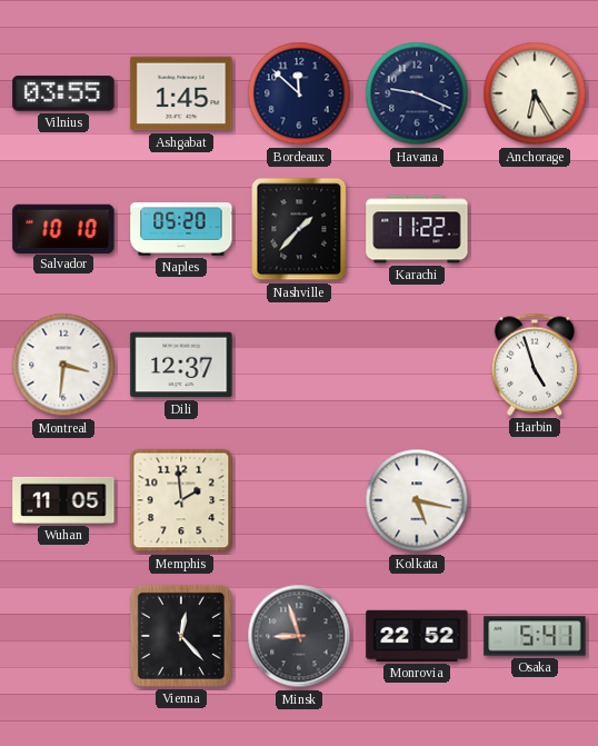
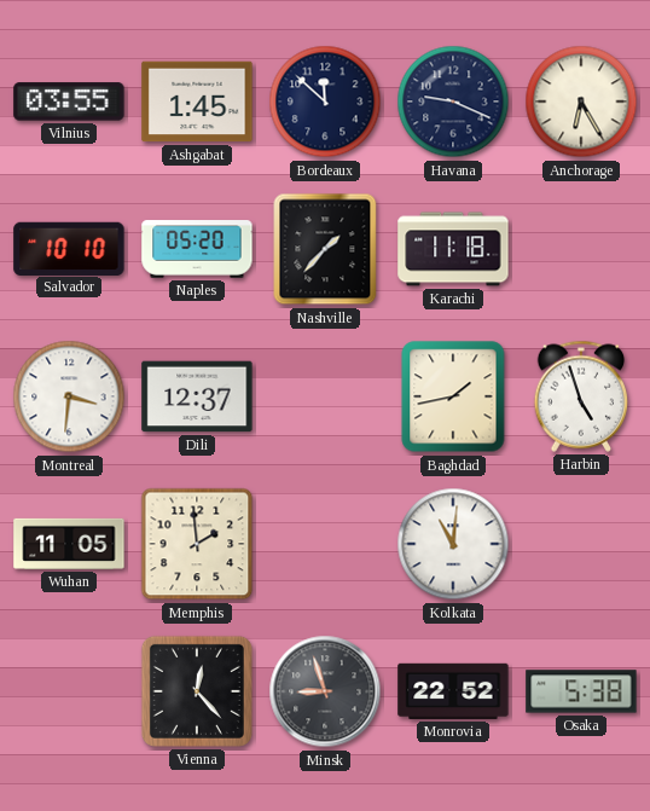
Karachi: 11:22 -> 11:18
Baghdad: none -> 1:43
Kolkata: 5:17 -> 11:01
Osaka: 5:41 -> 5:38
